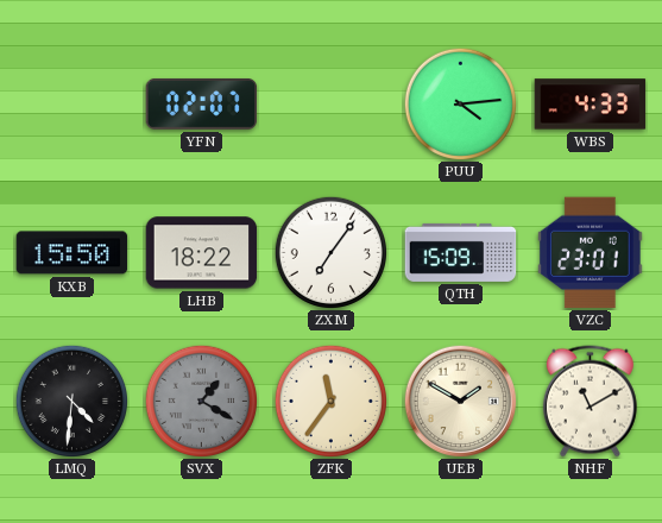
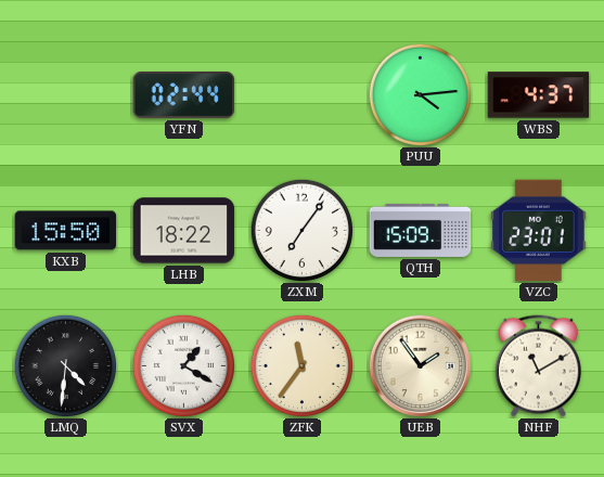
YFN: 02:07 -> 02:44
WBS: 4:33 -> 4:37
SVX dial: grey -> white
UEB: 1:50 -> 1:54
